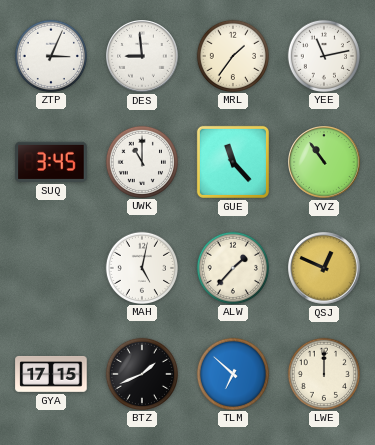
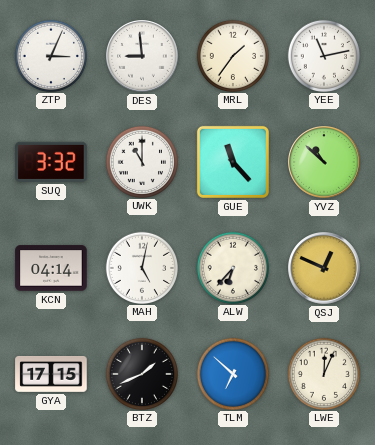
SUQ: 3:45 -> 3:32
YVZ: 10:54 -> 10:52
KCN: none -> 04:14
ALW: 1:37 -> 6:37
LWE: 12:00 -> 12:04
